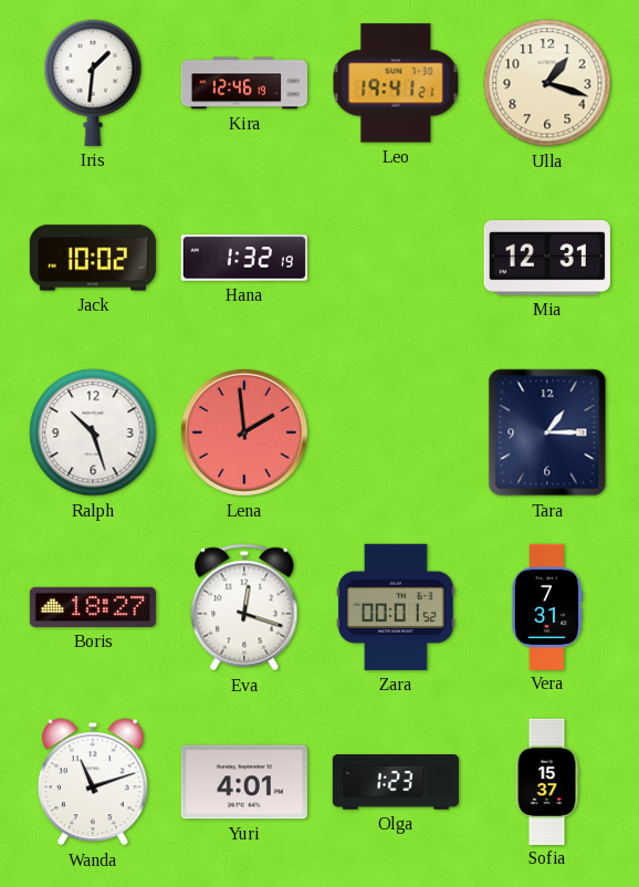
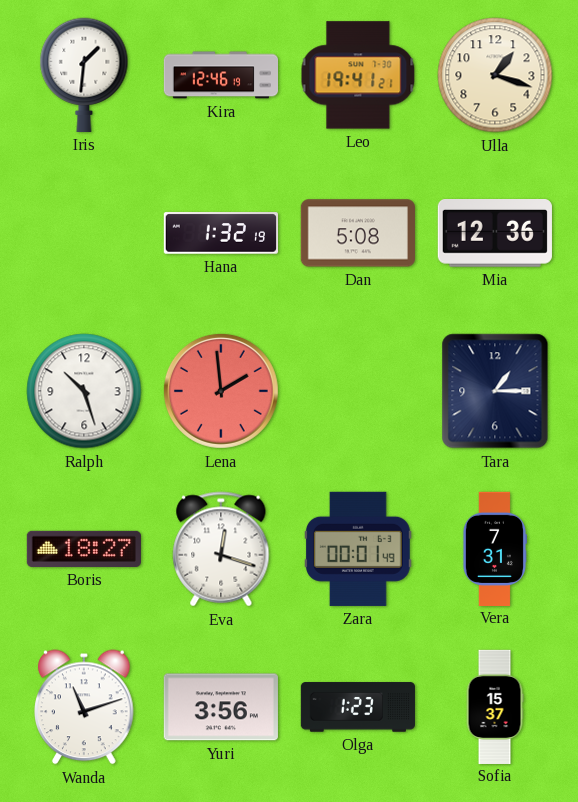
Jack: 10:02 -> none
Dan: none -> 5:08
Mia: 12:31 -> 12:36
Zara: 00:01:52 -> 00:01:49
Yuri: 4:01 -> 3:56
